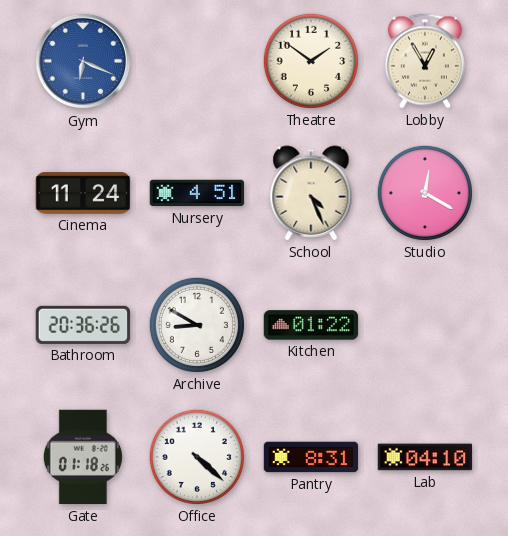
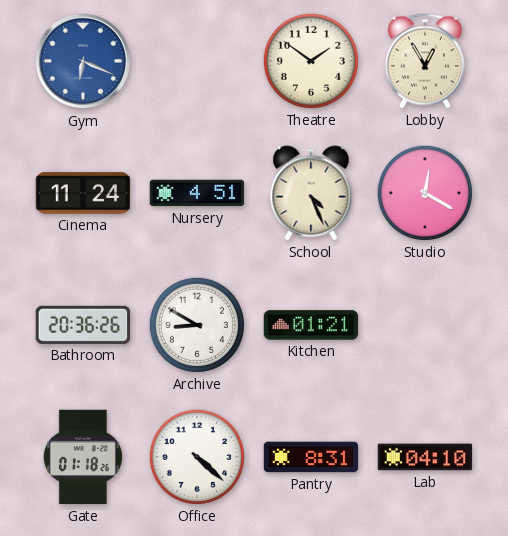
Kitchen: 01:22 -> 01:21
